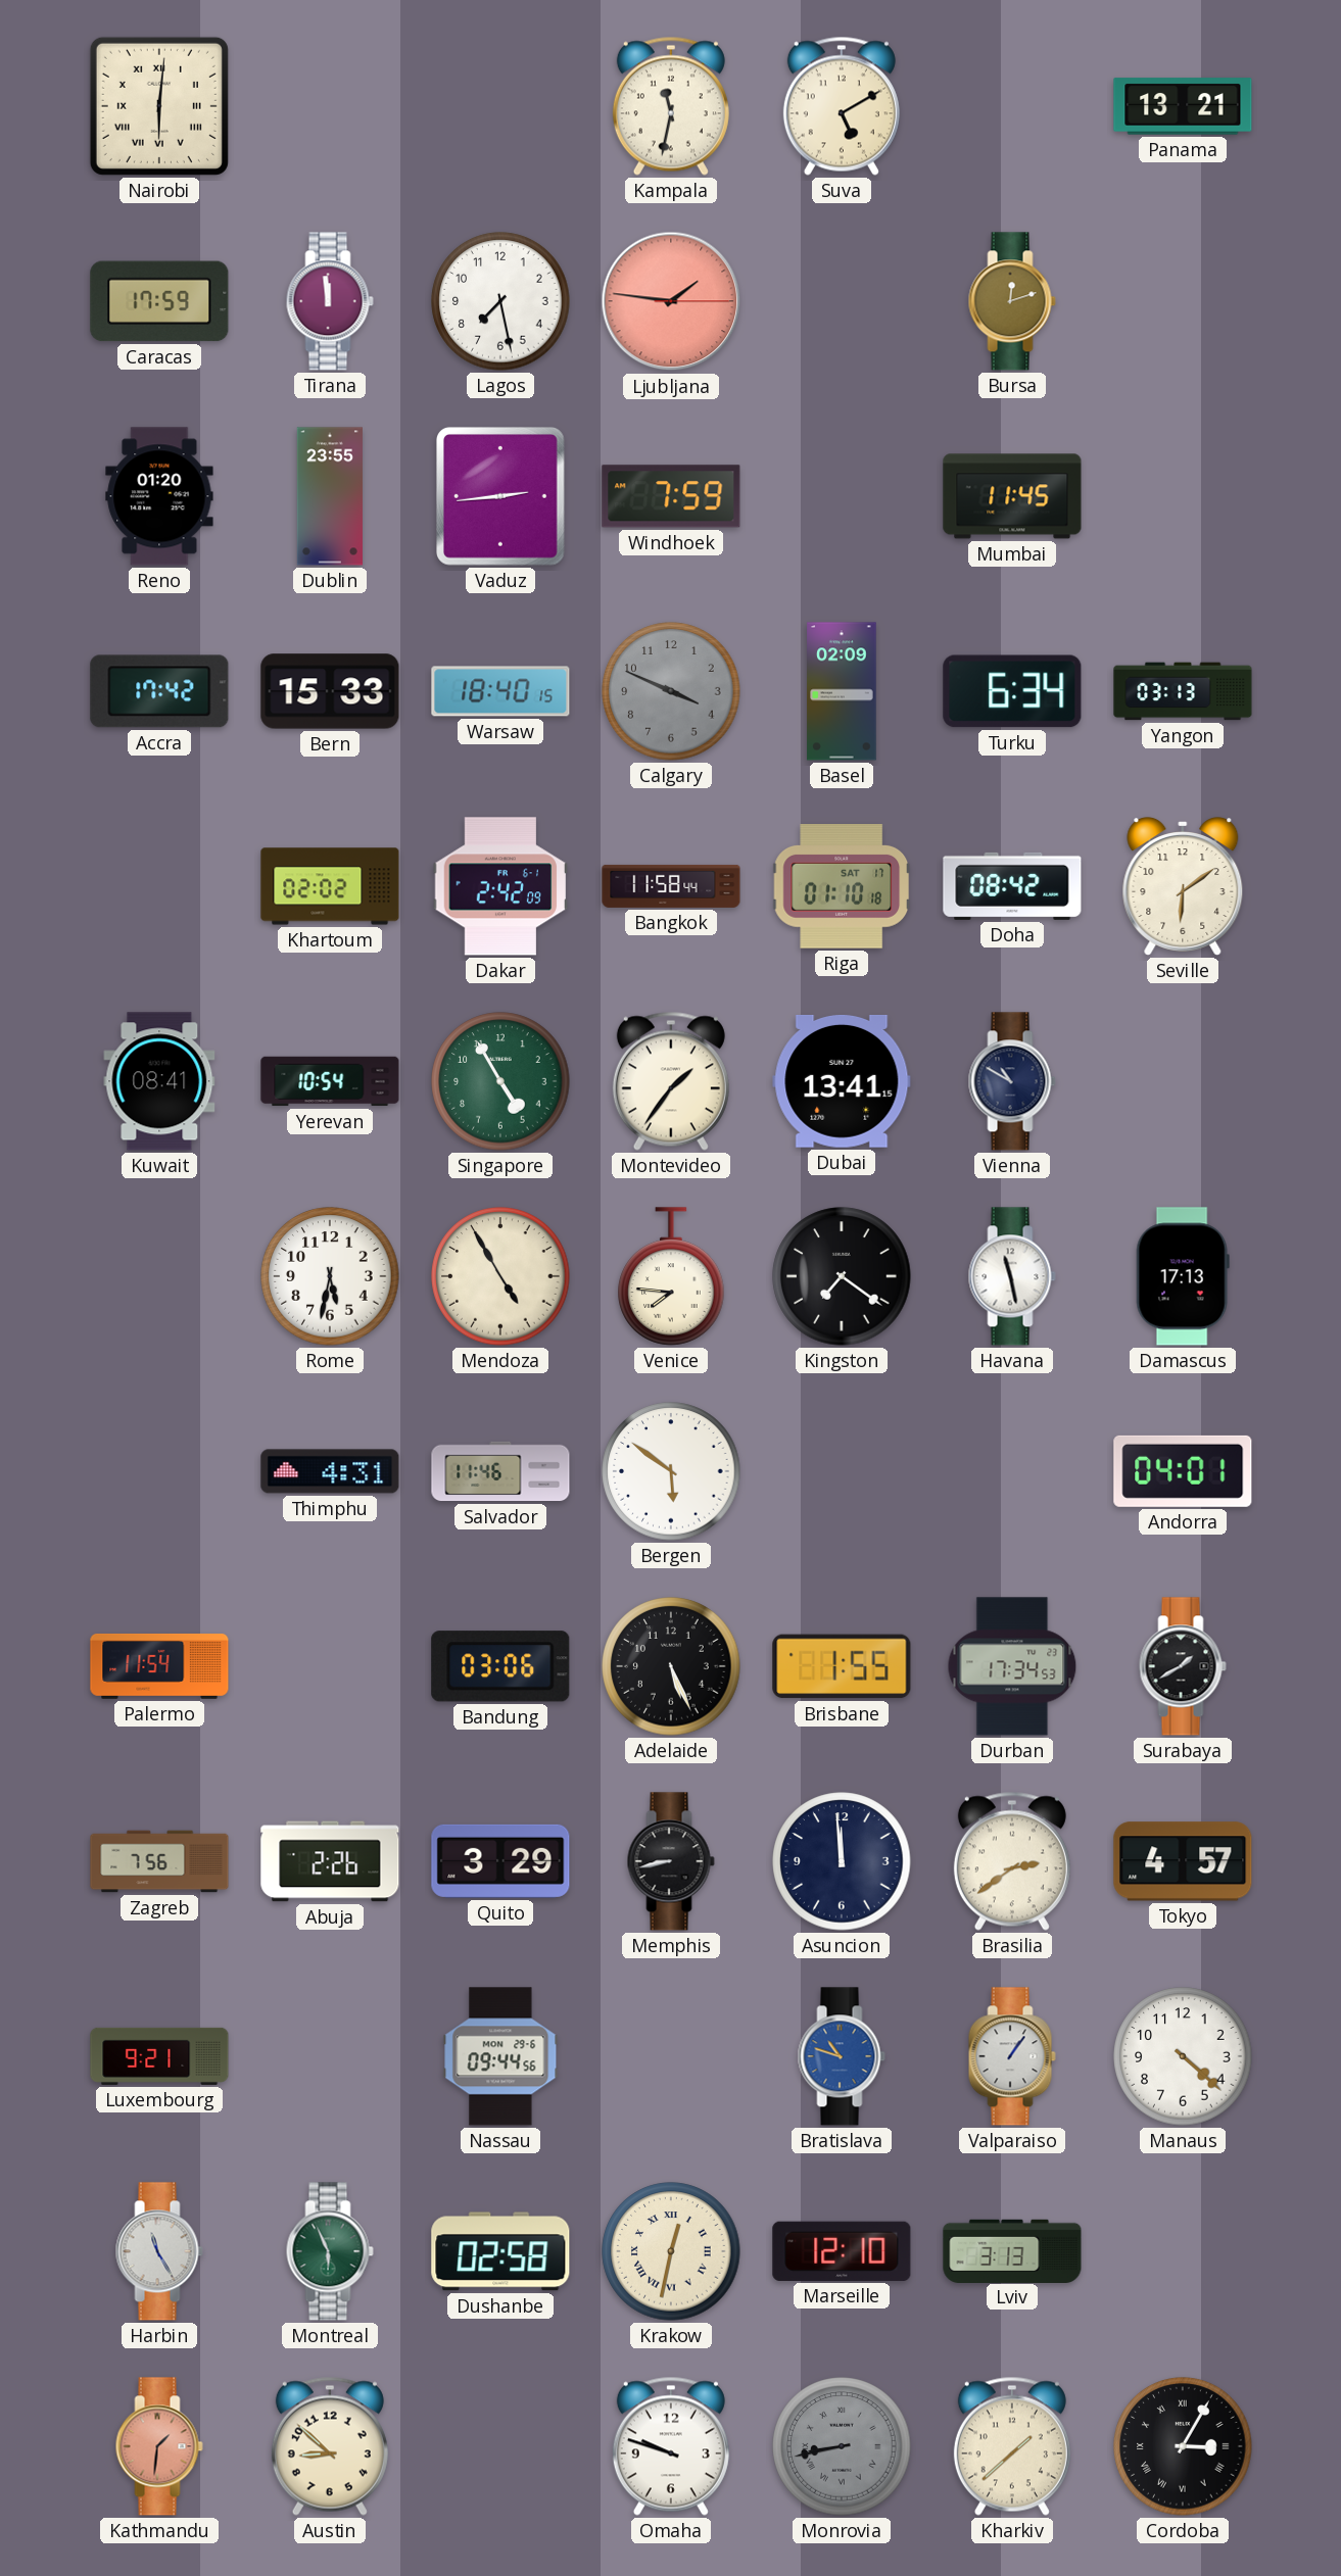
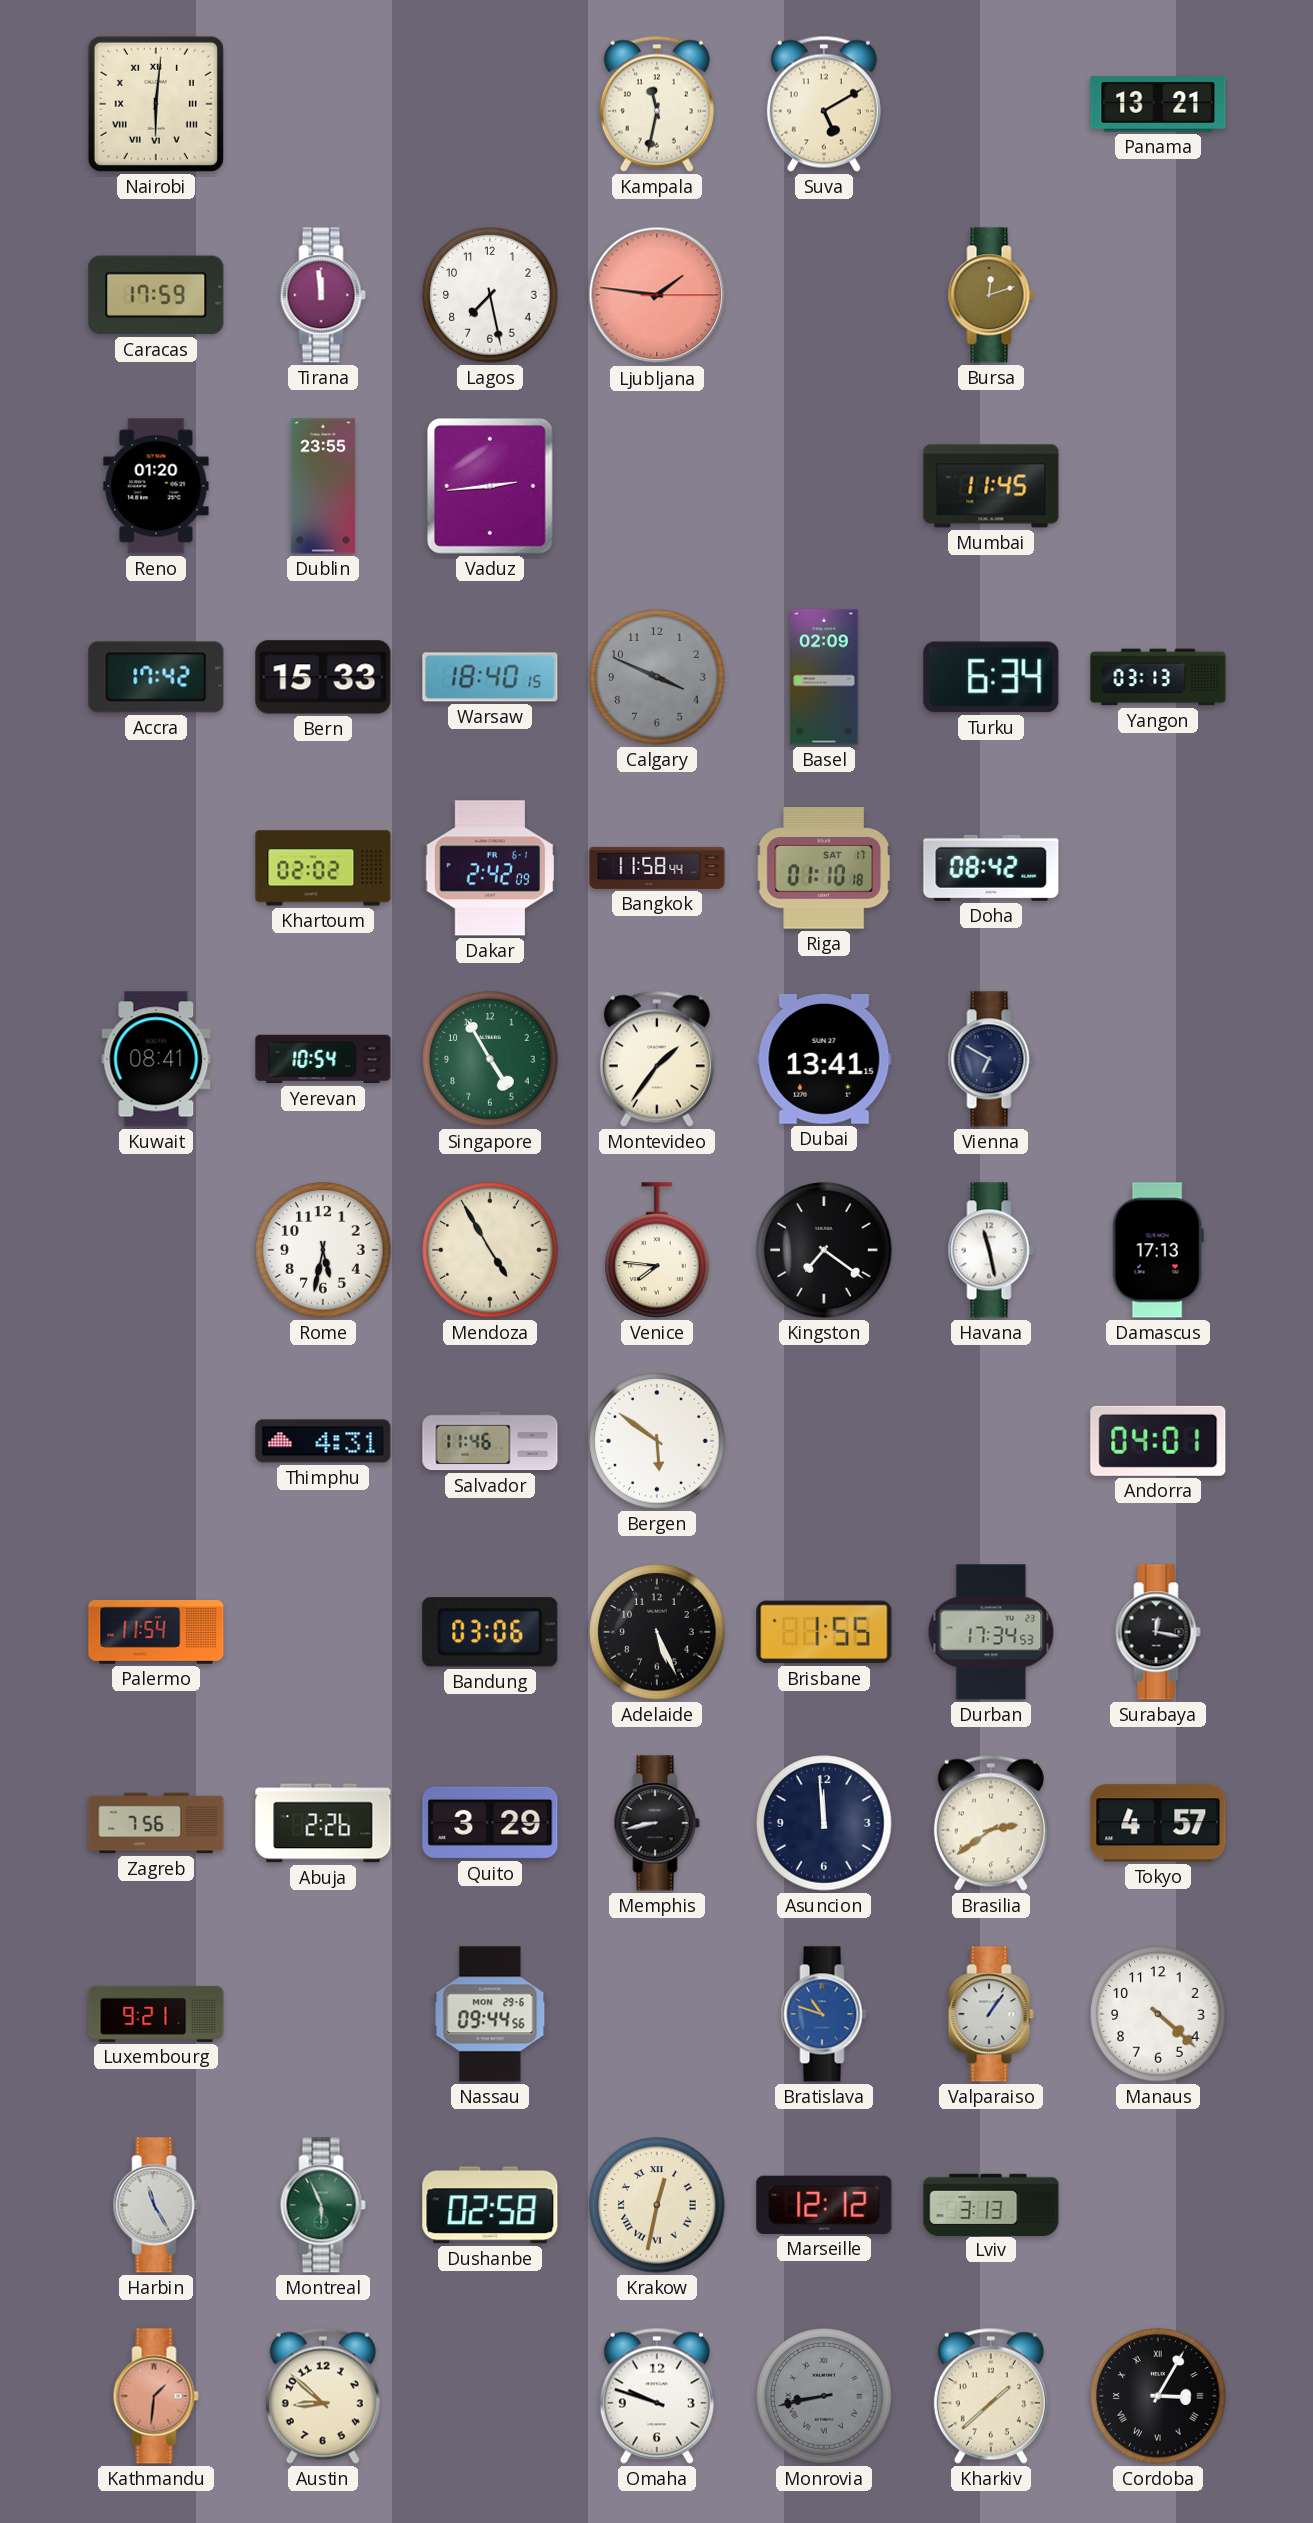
Windhoek: 7:59 -> none
Seville: 6:09 -> none
Vienna: 10:50 -> 6:50
Surabaya: 1:40 -> 12:17
Marseille: 12:10 -> 12:12
